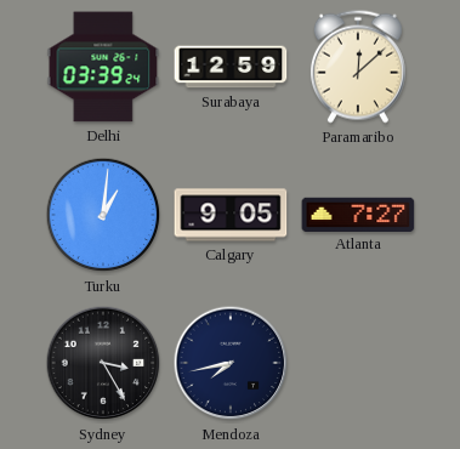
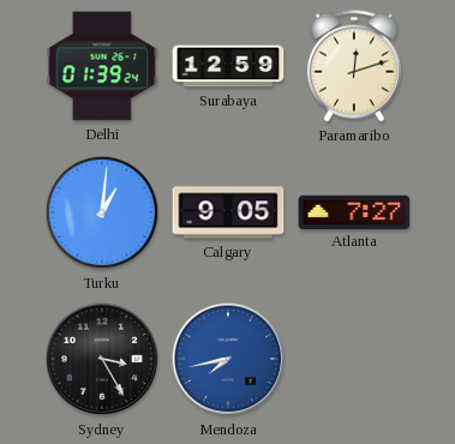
Delhi: 03:39 -> 01:39
Paramaribo: 12:08 -> 12:12
Mendoza dial: navy -> blue
